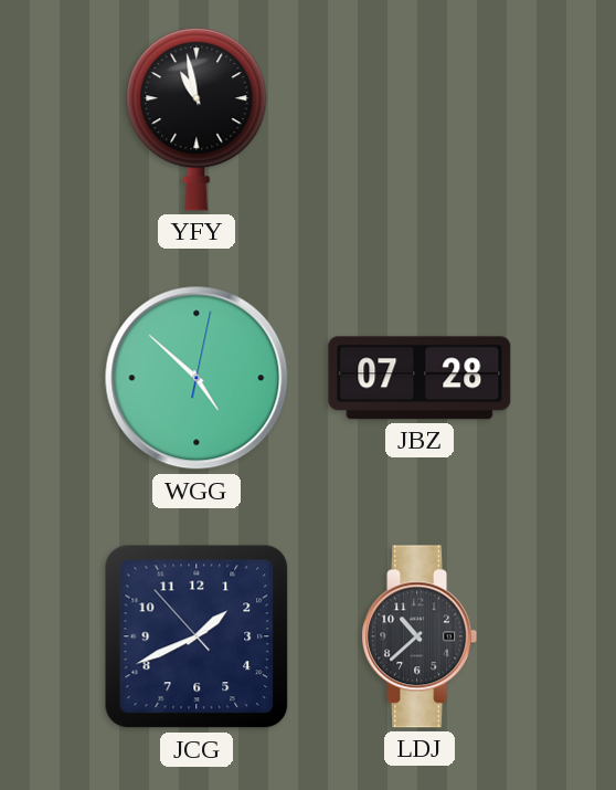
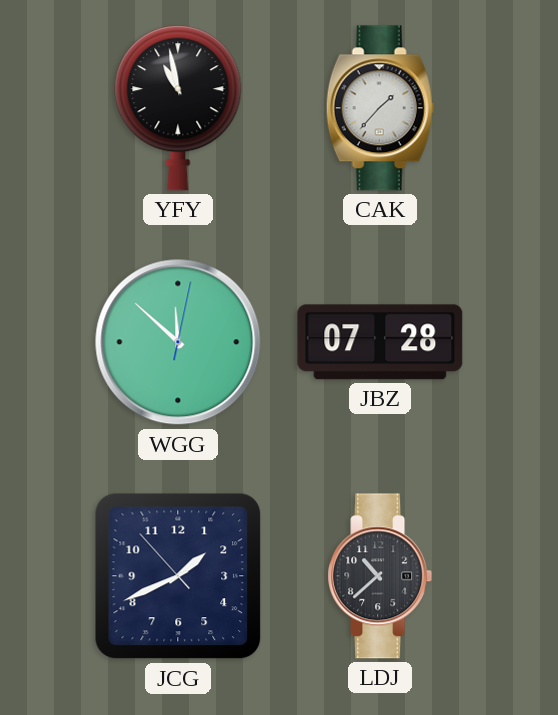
CAK: none -> 1:37
WGG: 4:52 -> 11:52
